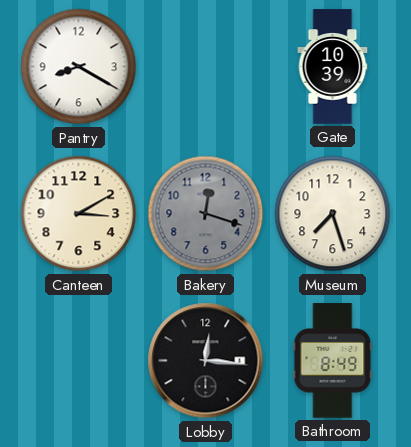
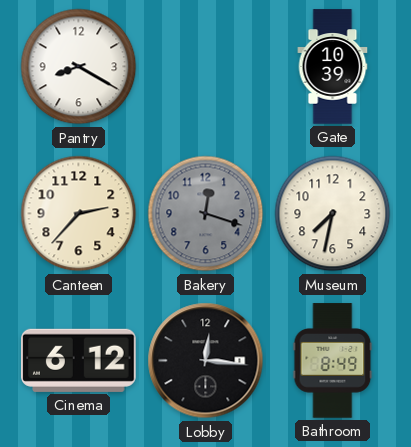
Canteen: 3:10 -> 2:37
Museum: 7:27 -> 7:32
Cinema: none -> 6:12
